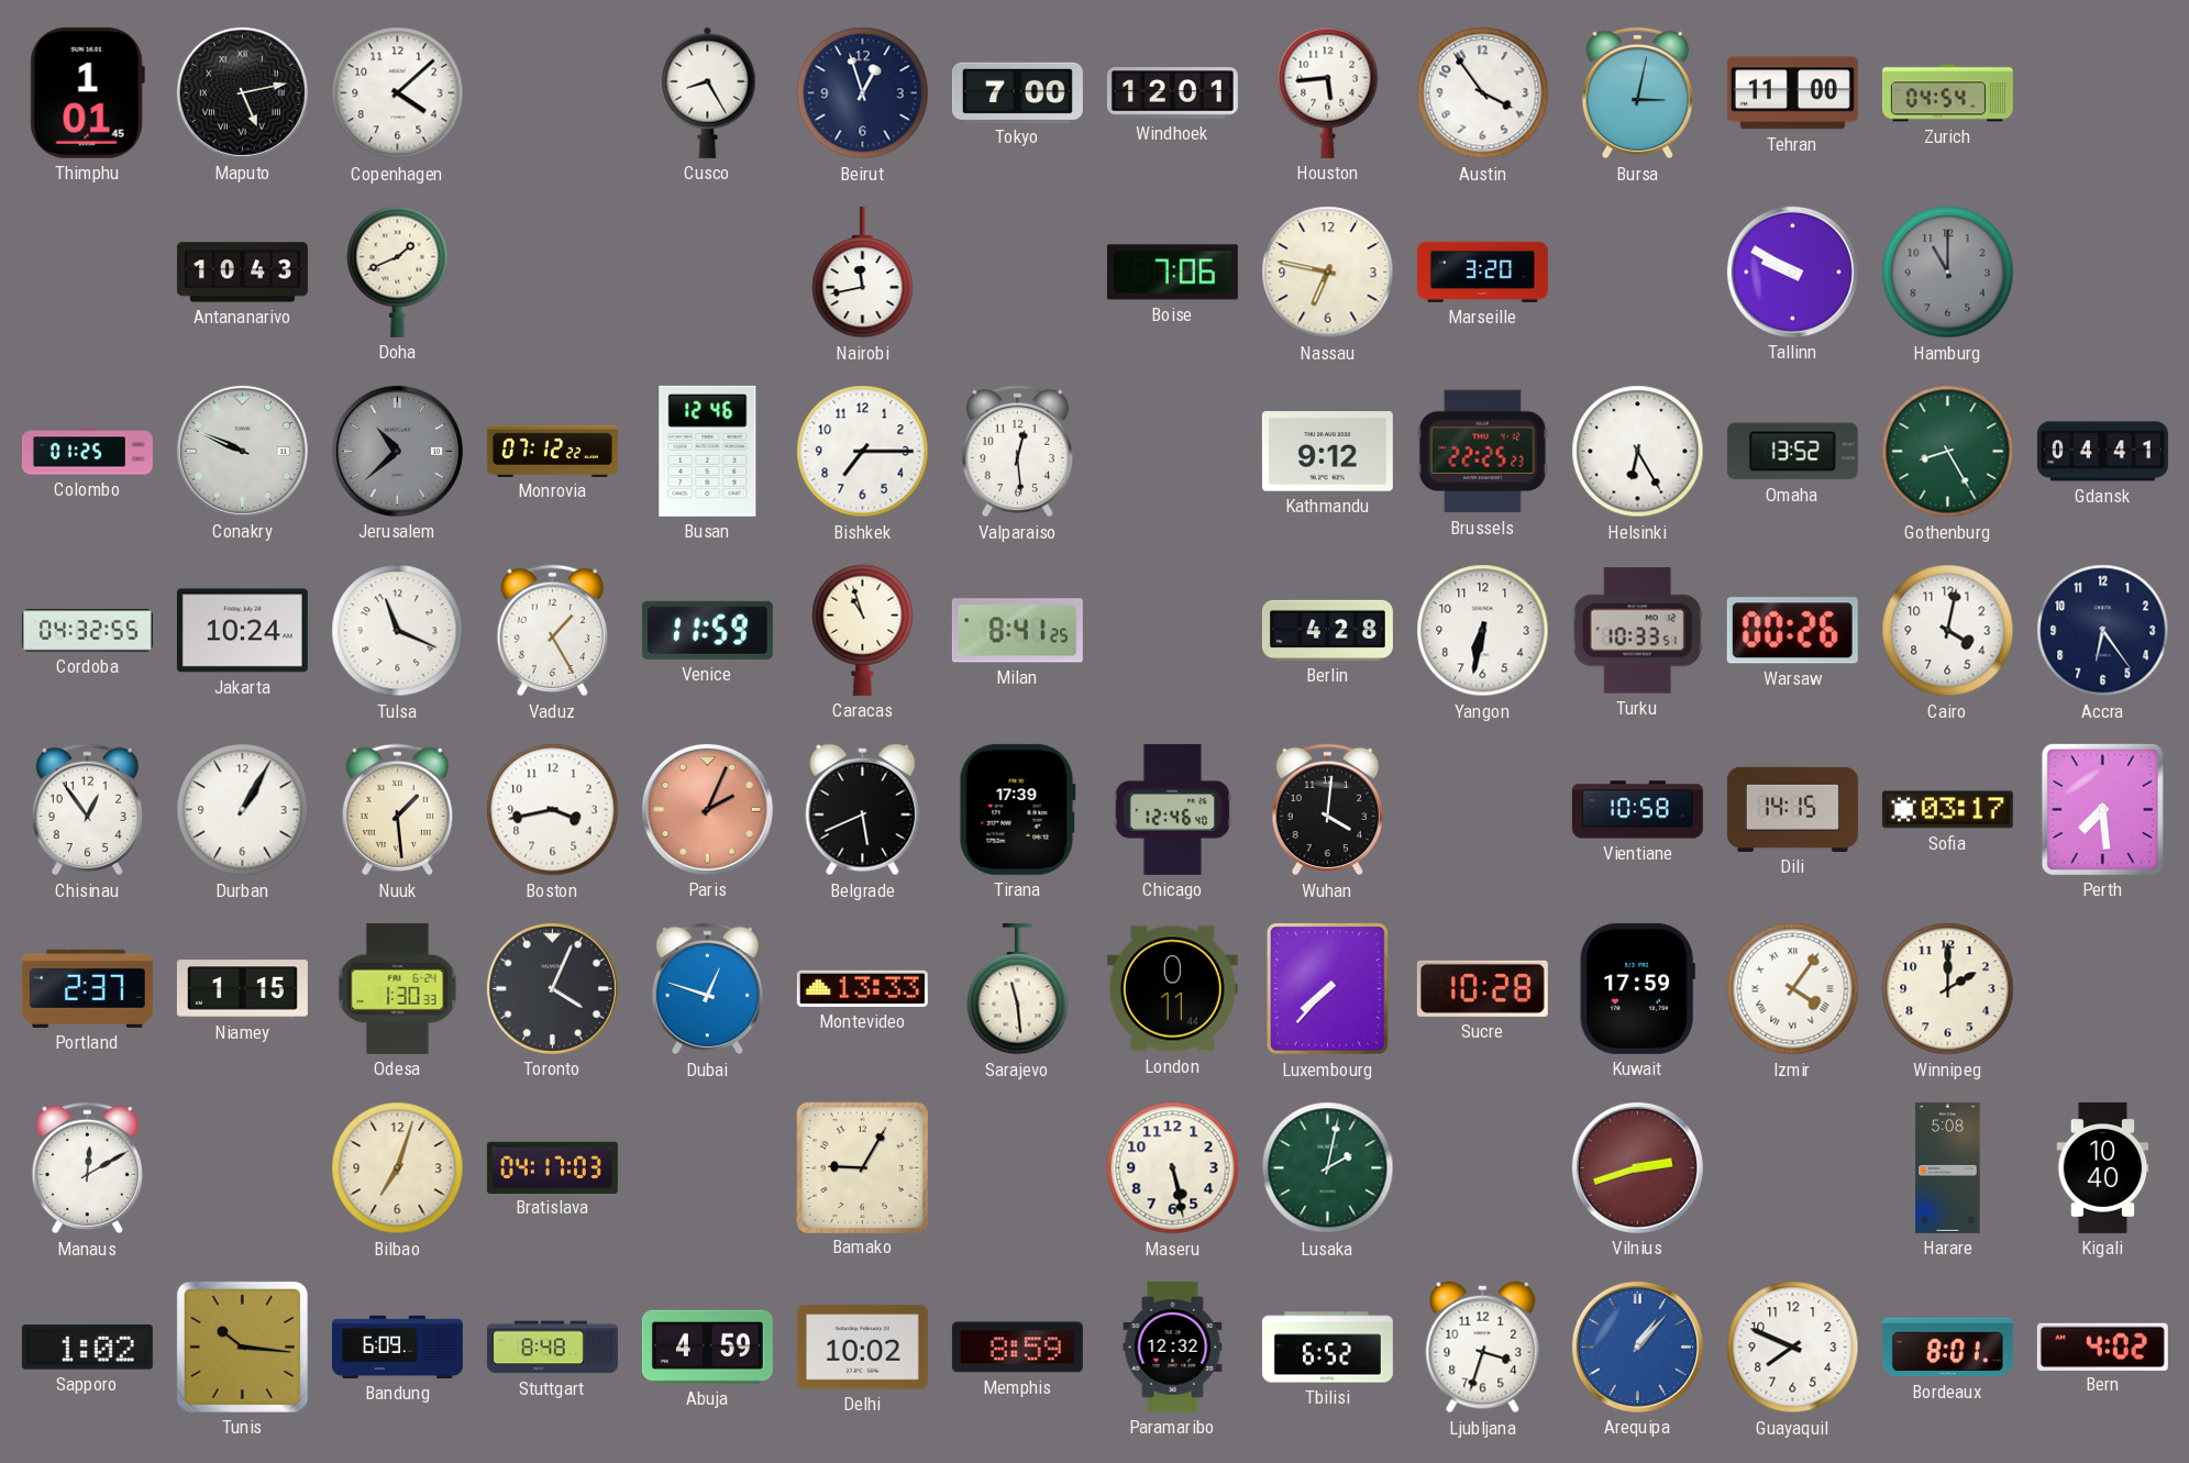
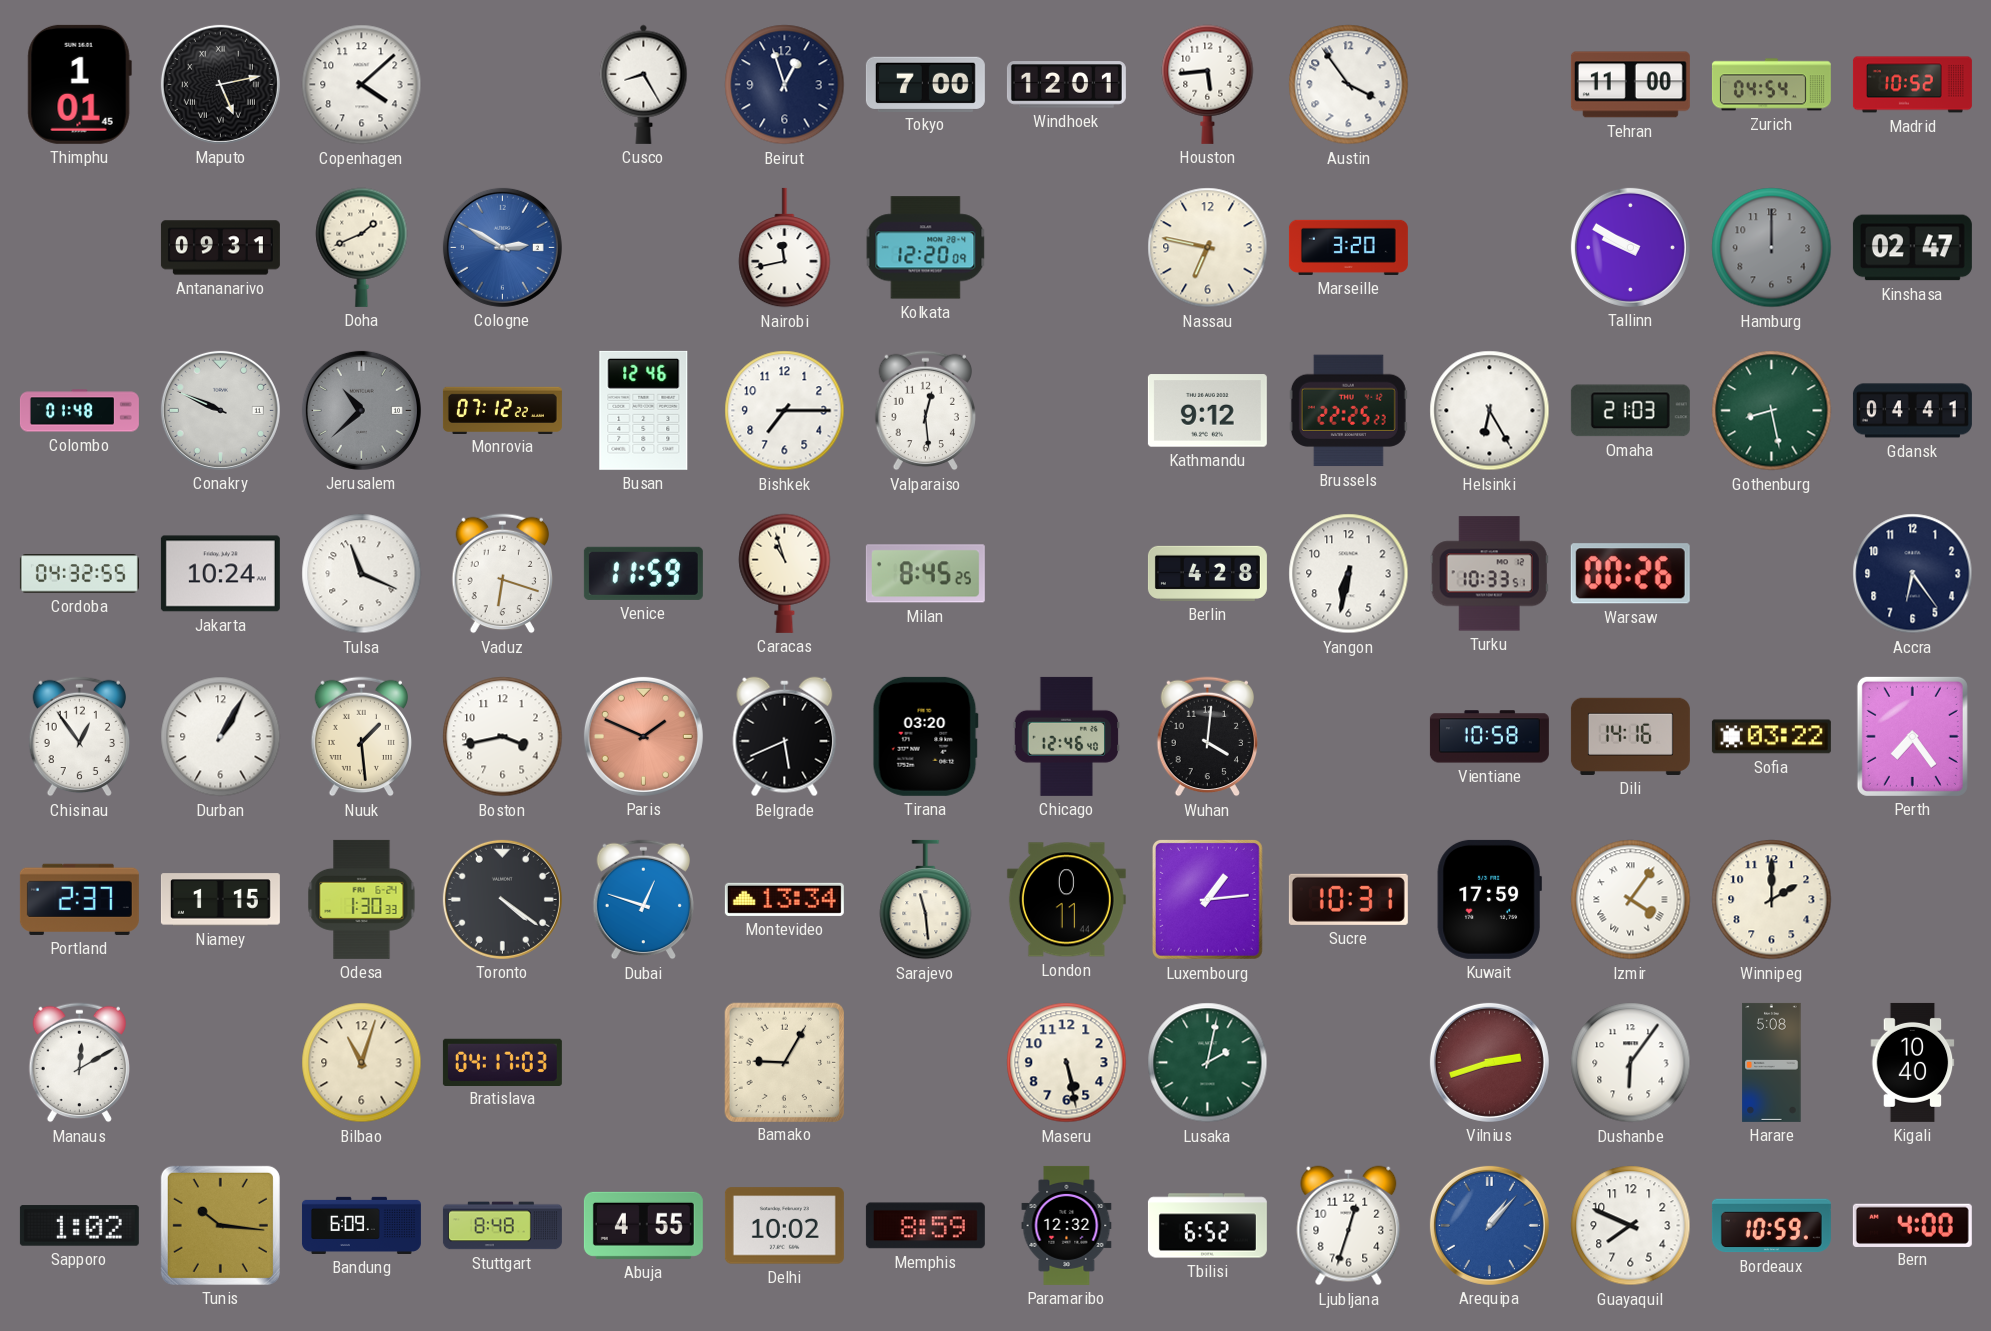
Bursa: 3:02 -> none
Madrid: none -> 10:52
Antananarivo: 10:43 -> 09:31
Cologne: none -> 2:50
Kolkata: none -> 12:20
Boise: 7:06 -> none
Hamburg: 11:00 -> 12:00
Kinshasa: none -> 02:47
Colombo: 01:25 -> 01:48
Omaha: 13:52 -> 21:03
Gothenburg: 8:25 -> 8:28
Vaduz: 1:25 -> 6:18
Milan: 8:41 -> 8:45
Cairo: 4:02 -> none
Paris: 2:04 -> 1:49
Tirana: 17:39 -> 03:20
Dili: 14:15 -> 14:16
Sofia: 03:17 -> 03:22
Perth: 7:29 -> 7:24
Toronto: 4:04 -> 4:21
Montevideo: 13:33 -> 13:34
Luxembourg: 7:37 -> 1:14
Sucre: 10:28 -> 10:31
Bilbao: 7:03 -> 11:03
Dushanbe: none -> 6:06
Abuja: 4:59 -> 4:55
Ljubljana: 3:33 -> 12:33
Bordeaux: 8:01 -> 10:59
Bern: 4:02 -> 4:00
